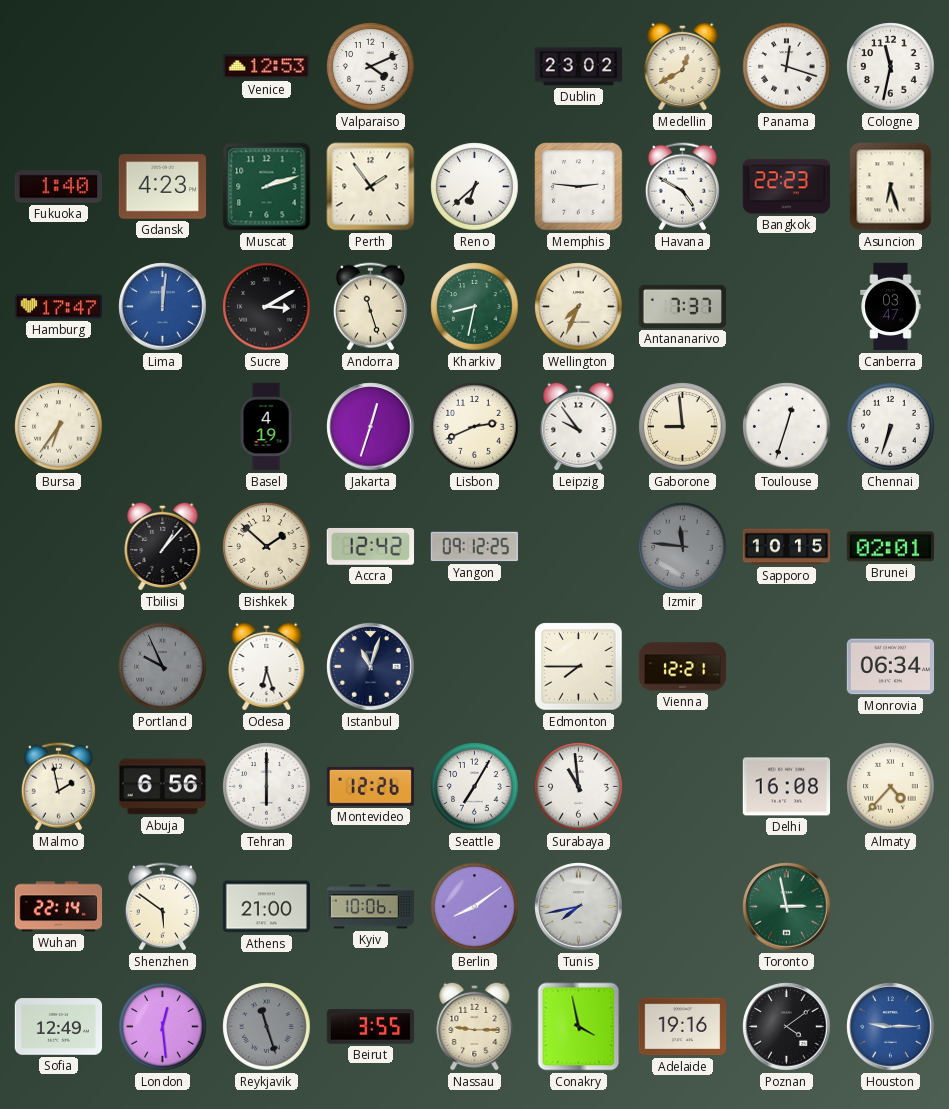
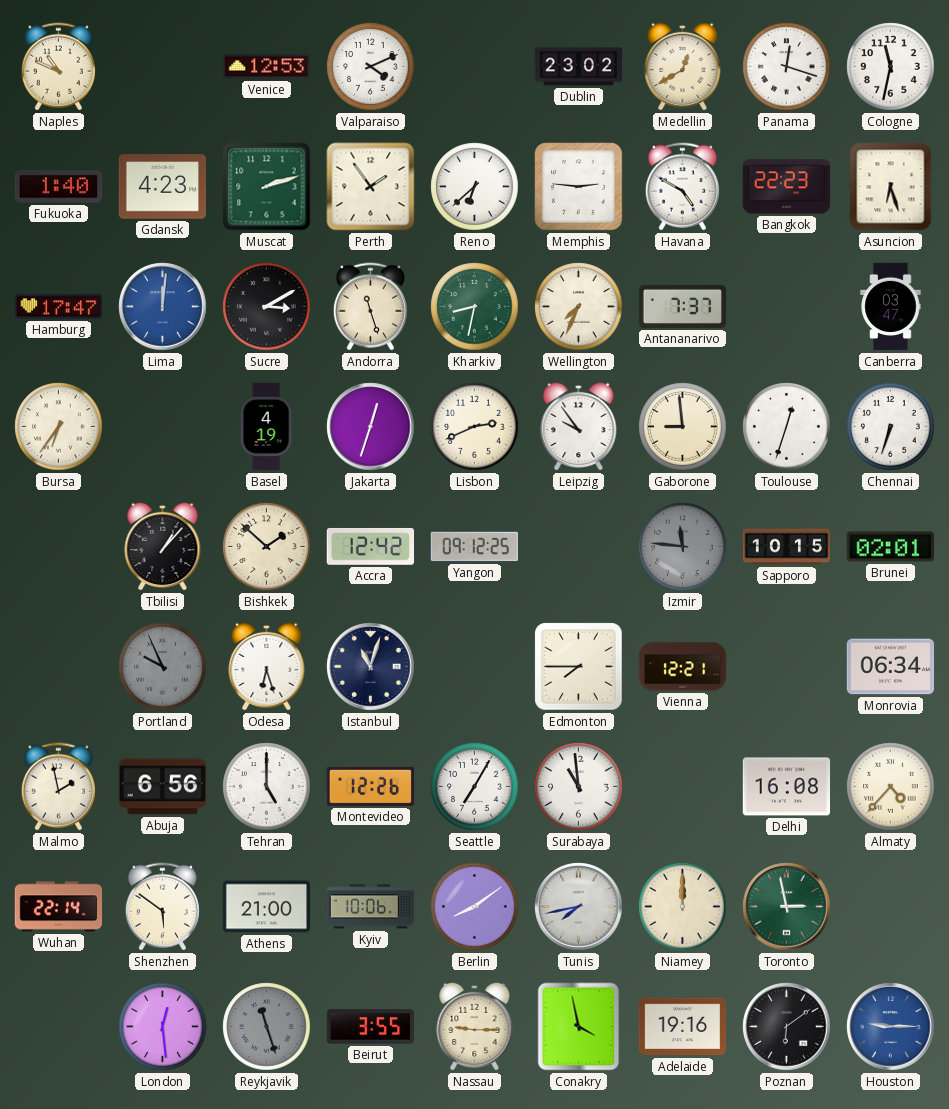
Naples: none -> 10:49
Tehran: 6:00 -> 5:00
Niamey: none -> 12:00
Sofia: 12:49 -> none
Poznan: 4:09 -> 6:09
